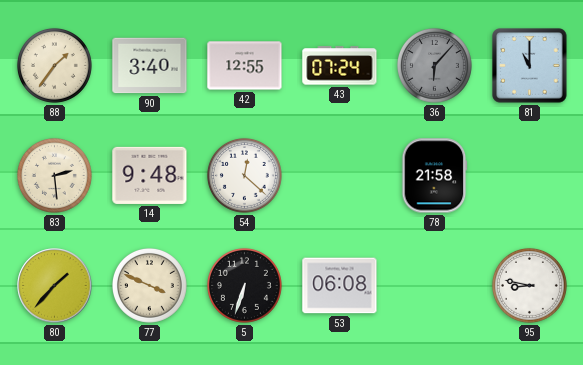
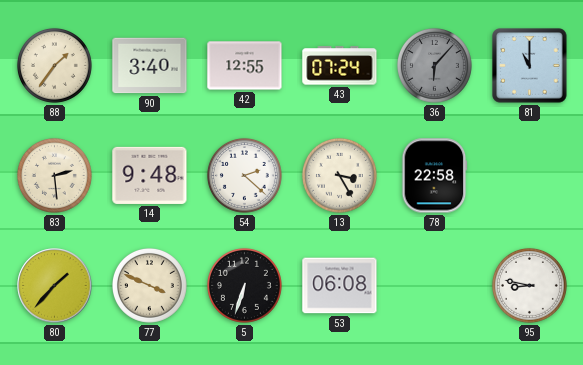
54: 12:22 -> 2:22
13: none -> 3:25
78: 21:58 -> 22:58
